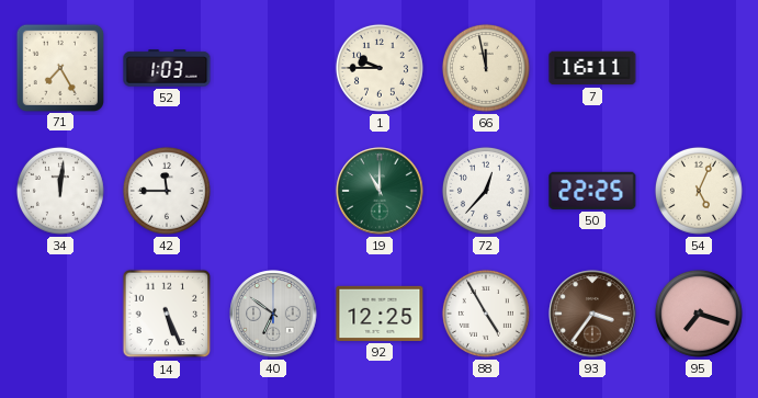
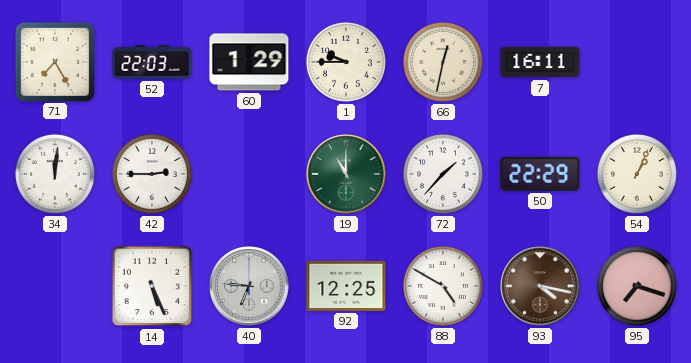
52: 1:03 -> 22:03
60: none -> 1:29
66: 11:58 -> 12:32
42: 11:45 -> 2:45
72: 12:37 -> 1:37
50: 22:25 -> 22:29
54: 5:04 -> 1:04
40: 6:51 -> 6:46
88: 4:55 -> 4:50
93: 3:36 -> 4:17
